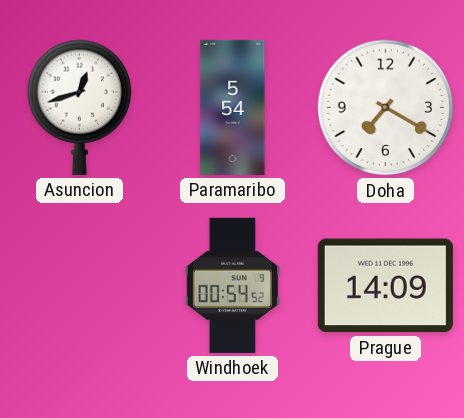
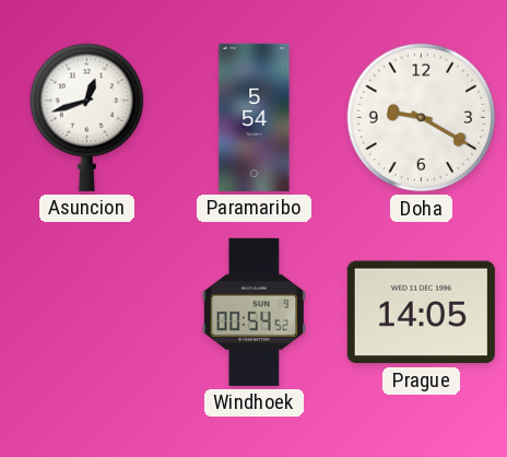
Doha: 7:20 -> 9:20
Prague: 14:09 -> 14:05
